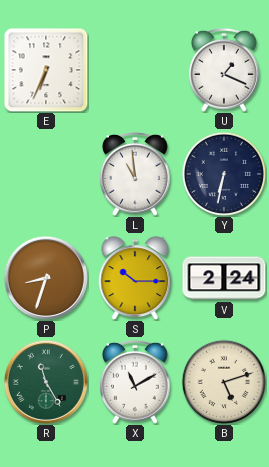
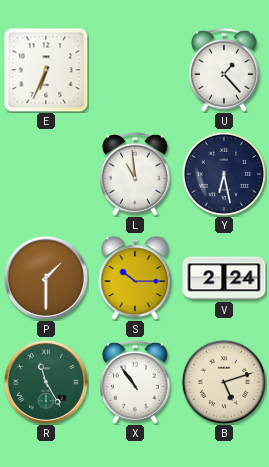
U: 1:19 -> 1:23
Y: 6:32 -> 6:28
P: 8:33 -> 1:30
X: 11:10 -> 10:54
